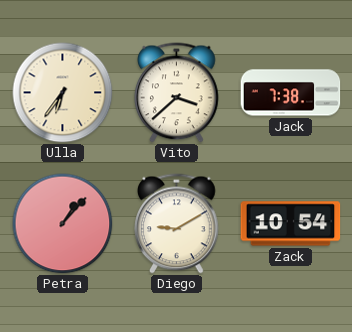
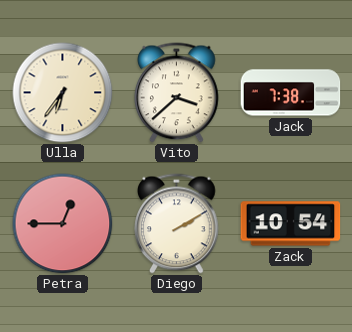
Petra: 1:07 -> 12:45
Diego: 9:10 -> 2:10
